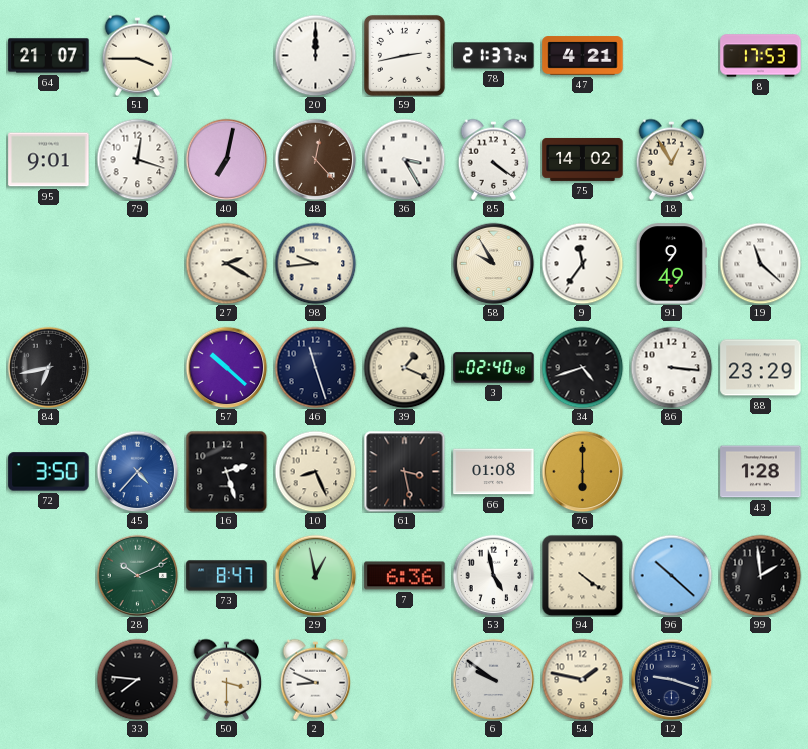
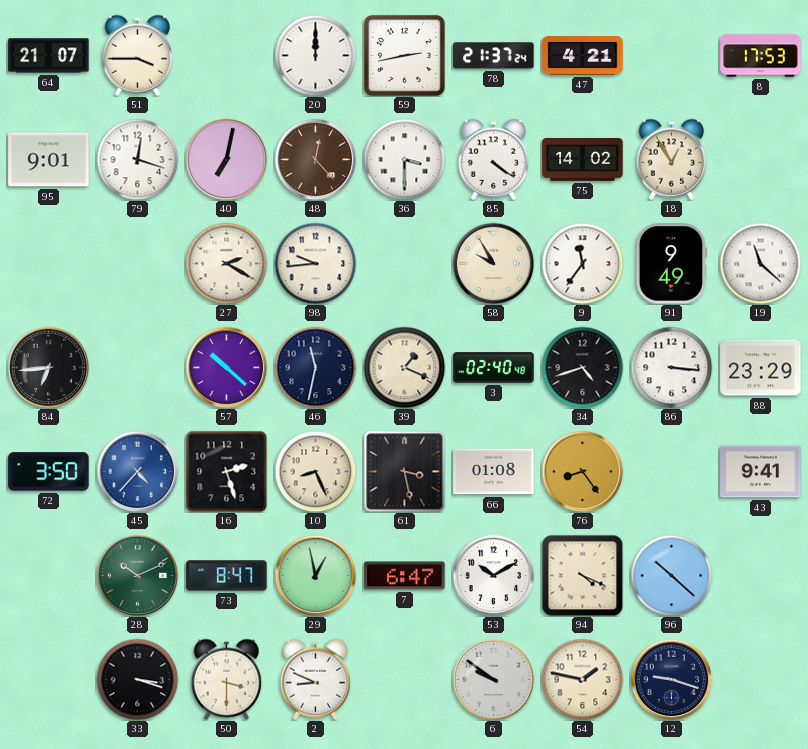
36: 3:25 -> 3:30
84: 6:43 -> 6:44
46: 11:27 -> 11:32
76: 6:00 -> 8:24
43: 1:28 -> 9:41
7: 6:36 -> 6:47
53: 4:58 -> 10:10
94: 4:21 -> 4:19
99: 1:59 -> none
33: 7:46 -> 3:18
